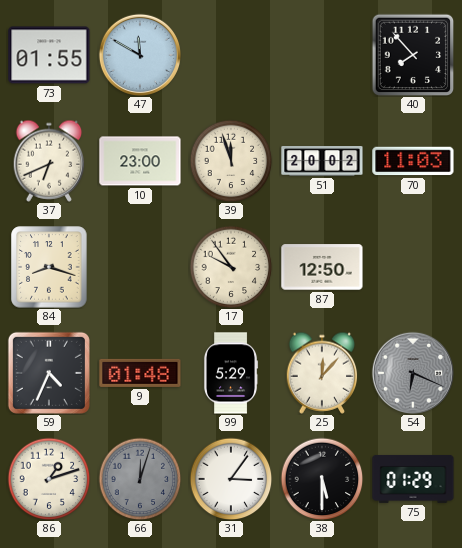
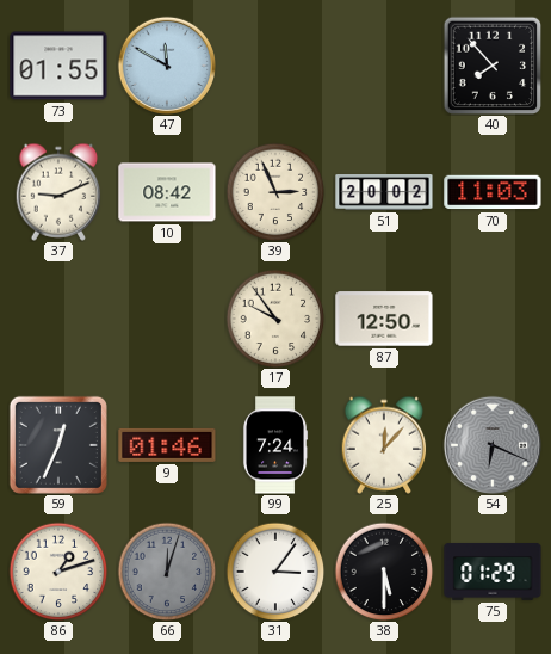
37: 6:41 -> 9:11
10: 23:00 -> 08:42
39: 11:57 -> 2:56
84: 8:18 -> none
59: 4:34 -> 12:34
9: 01:48 -> 01:46
99: 5:29 -> 7:24
